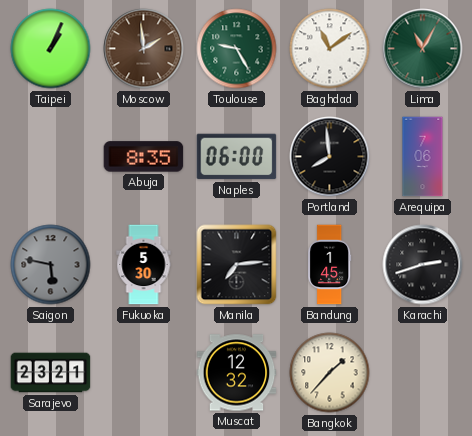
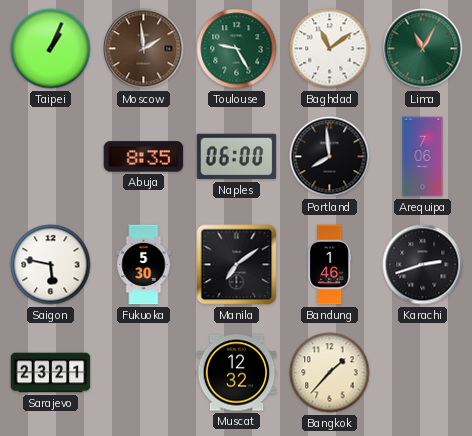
Saigon dial: grey -> white
Manila: 7:14 -> 7:09
Bandung: 1:45 -> 1:46
